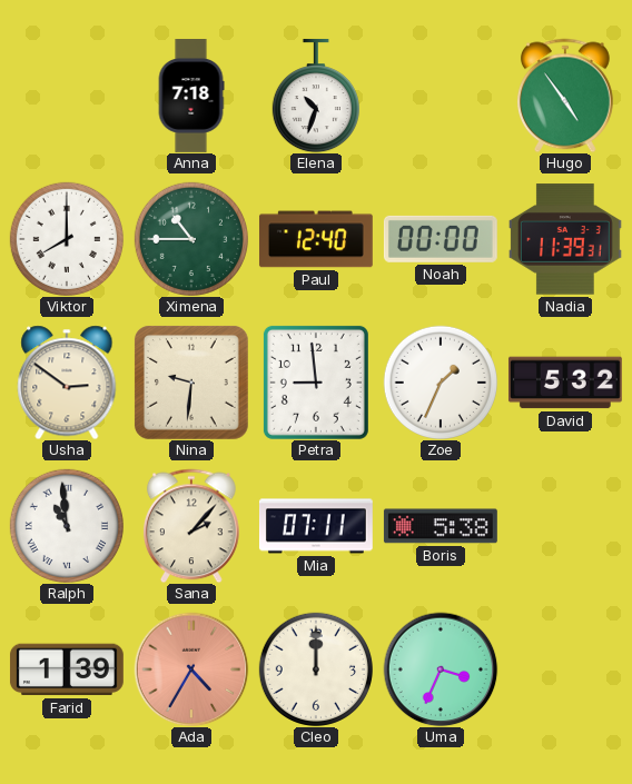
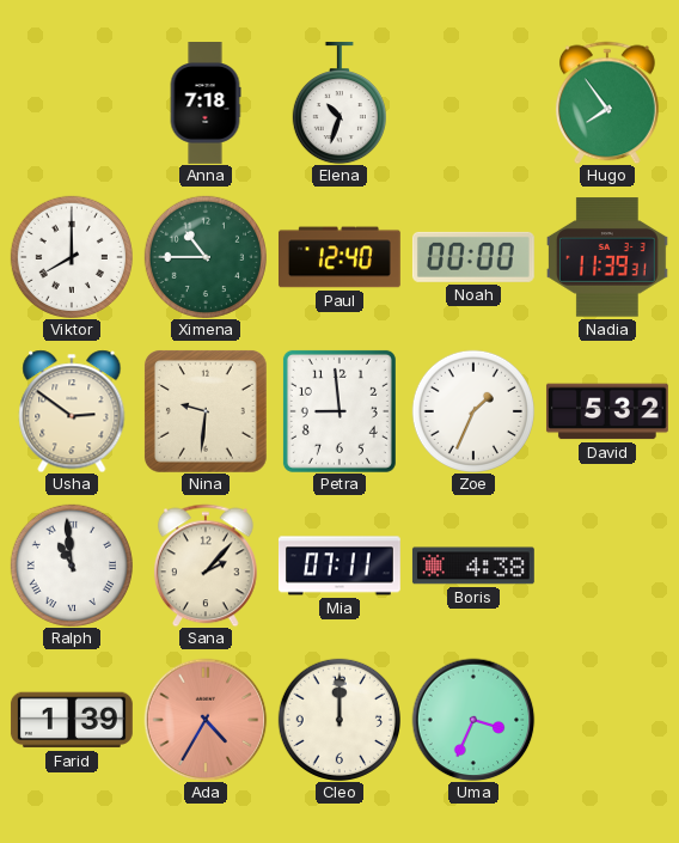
Hugo: 4:54 -> 7:54
Boris: 5:38 -> 4:38
